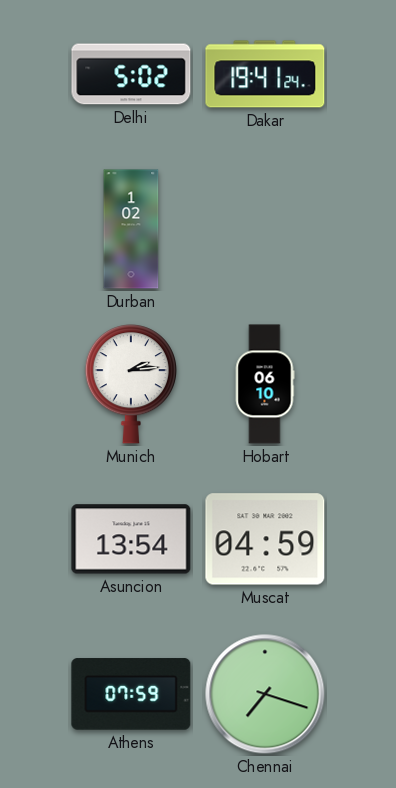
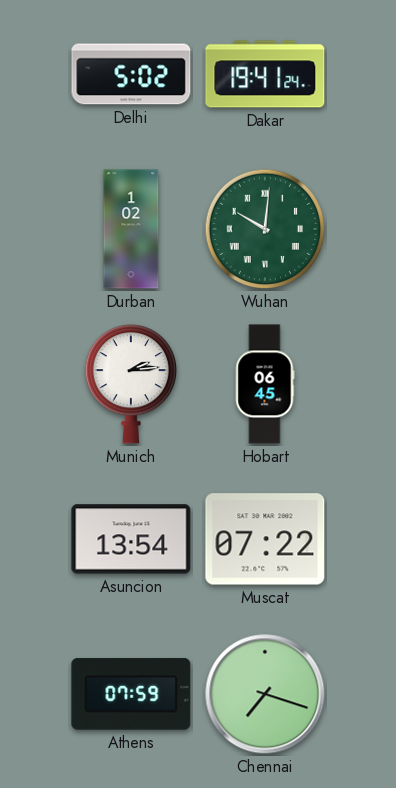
Wuhan: none -> 10:01
Hobart: 06:10 -> 06:45
Muscat: 04:59 -> 07:22
